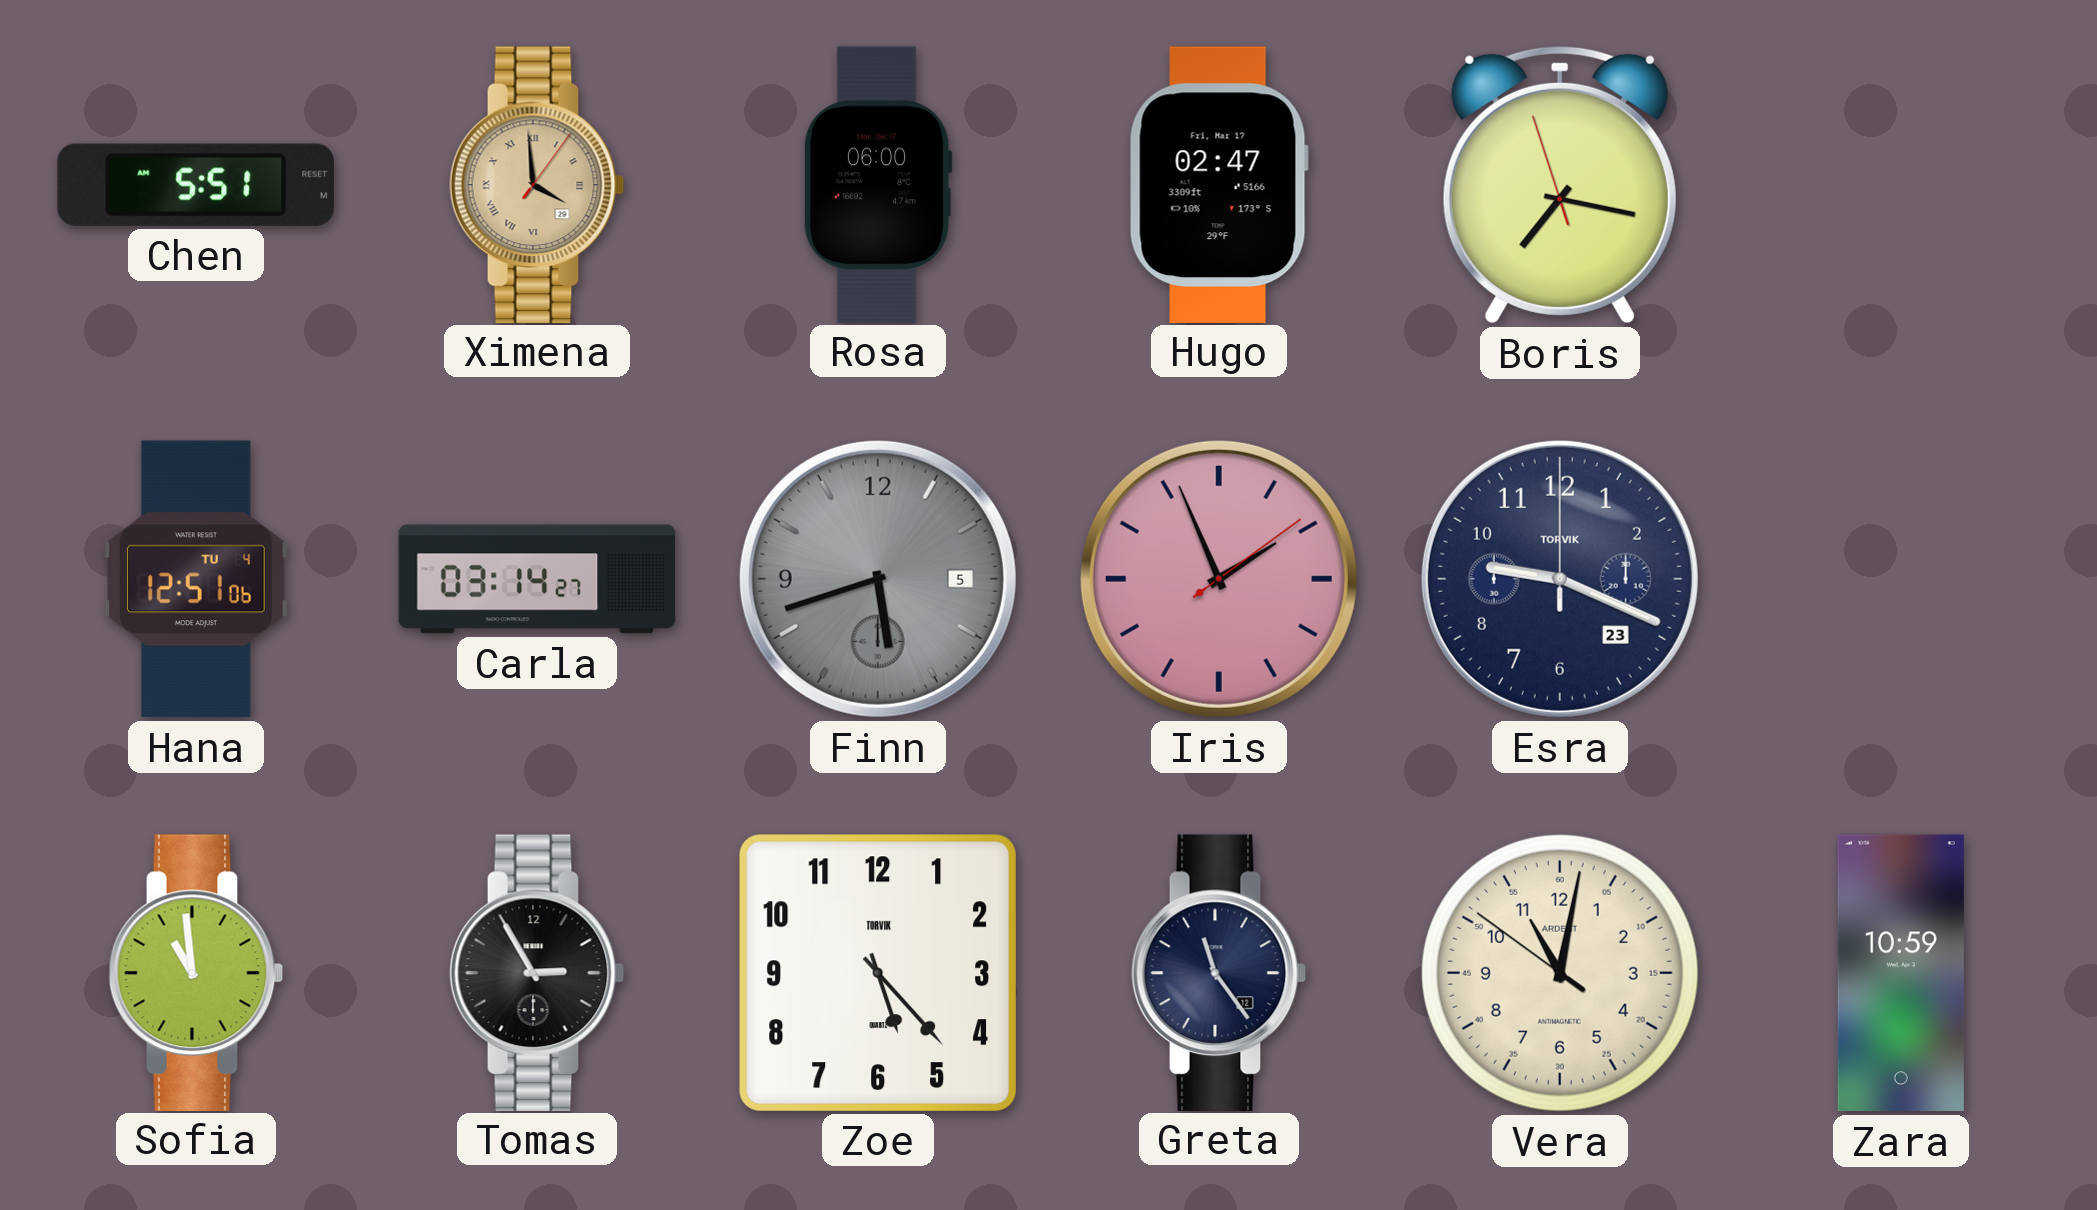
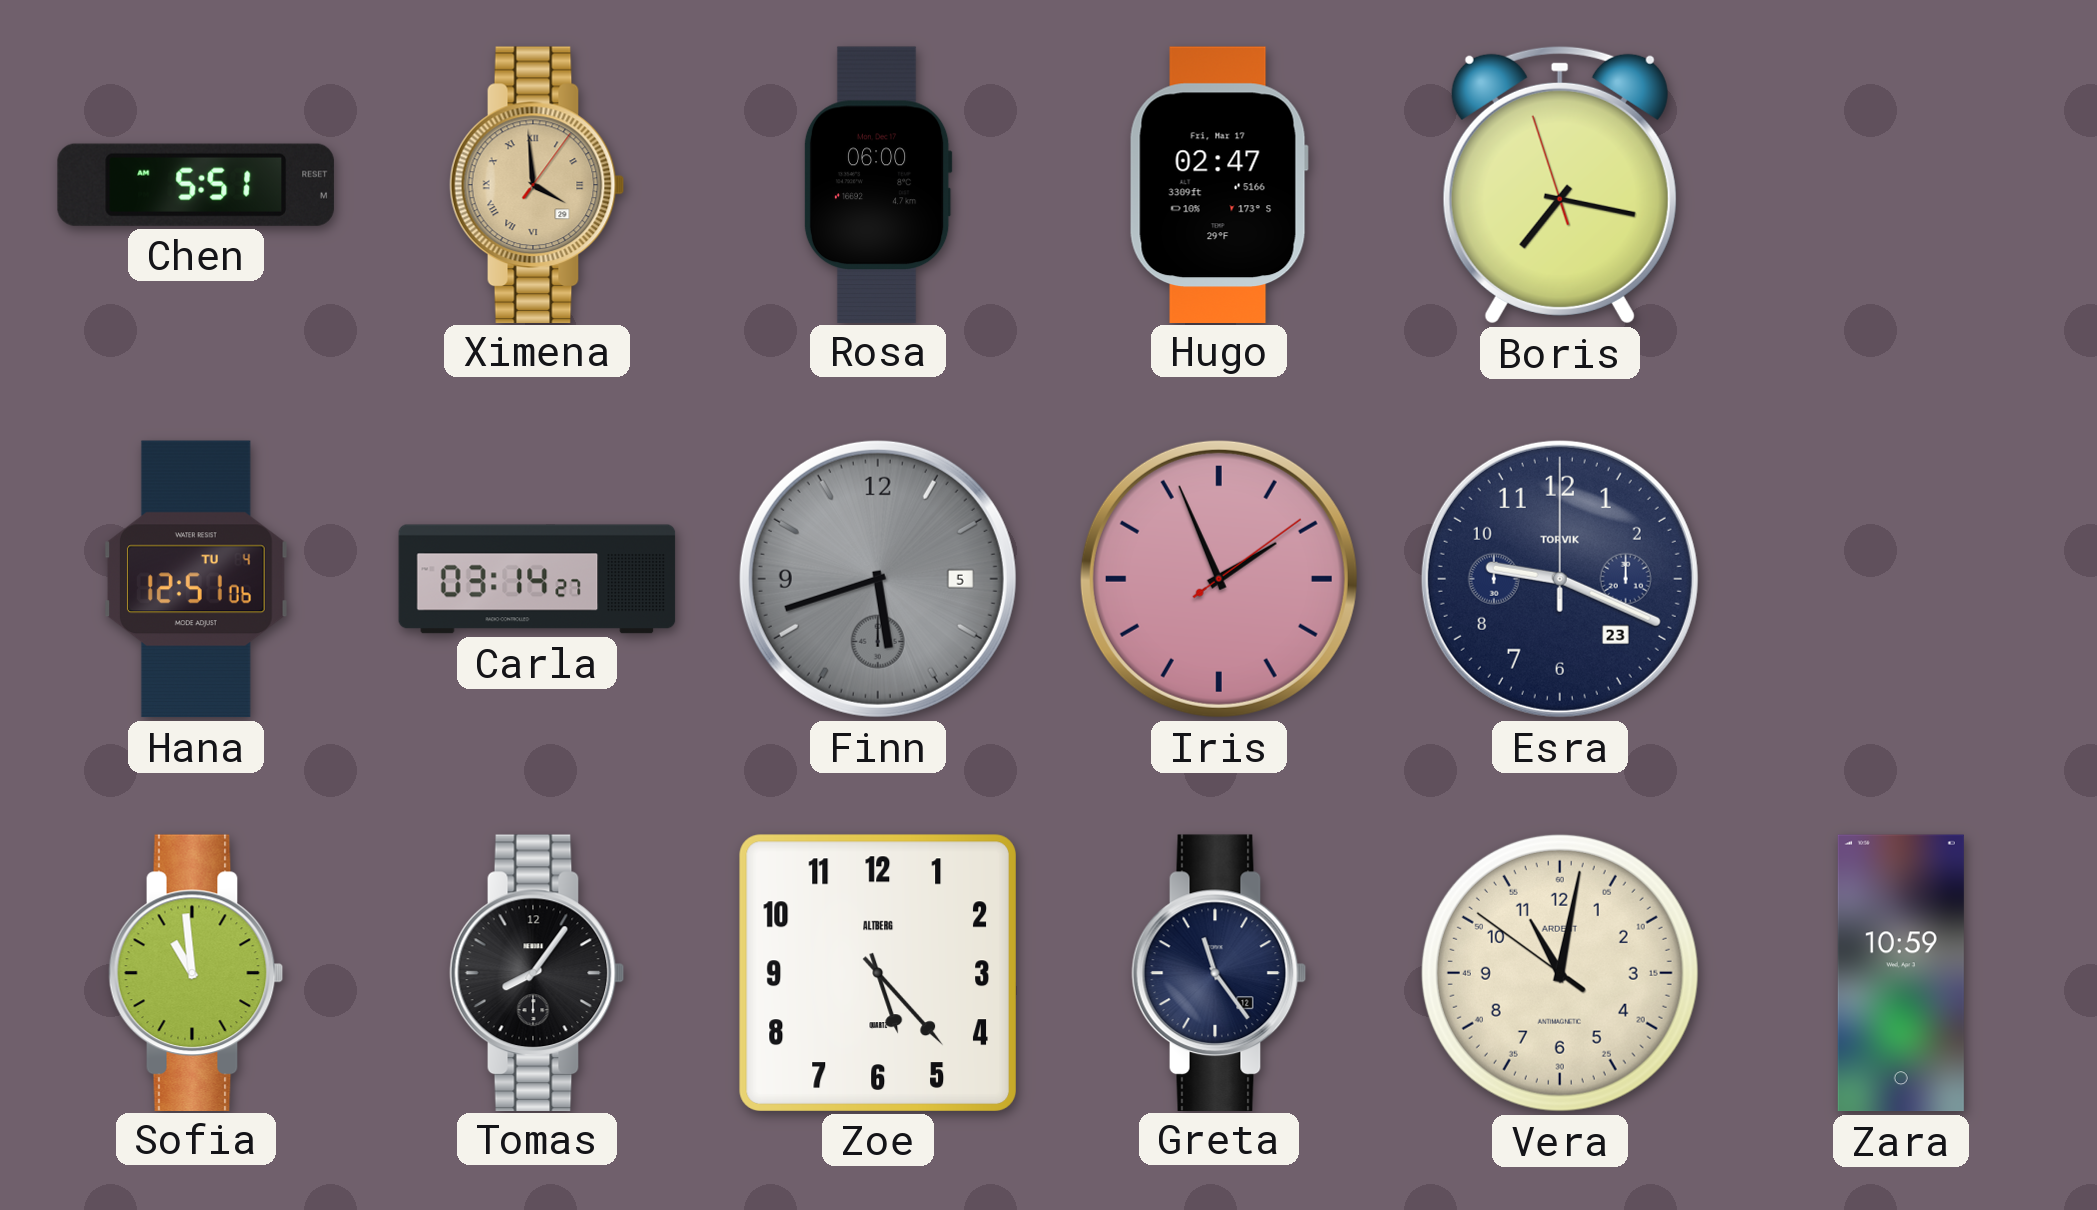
Tomas: 2:55 -> 8:06
Zoe brand: TORVIK -> ALTBERG
